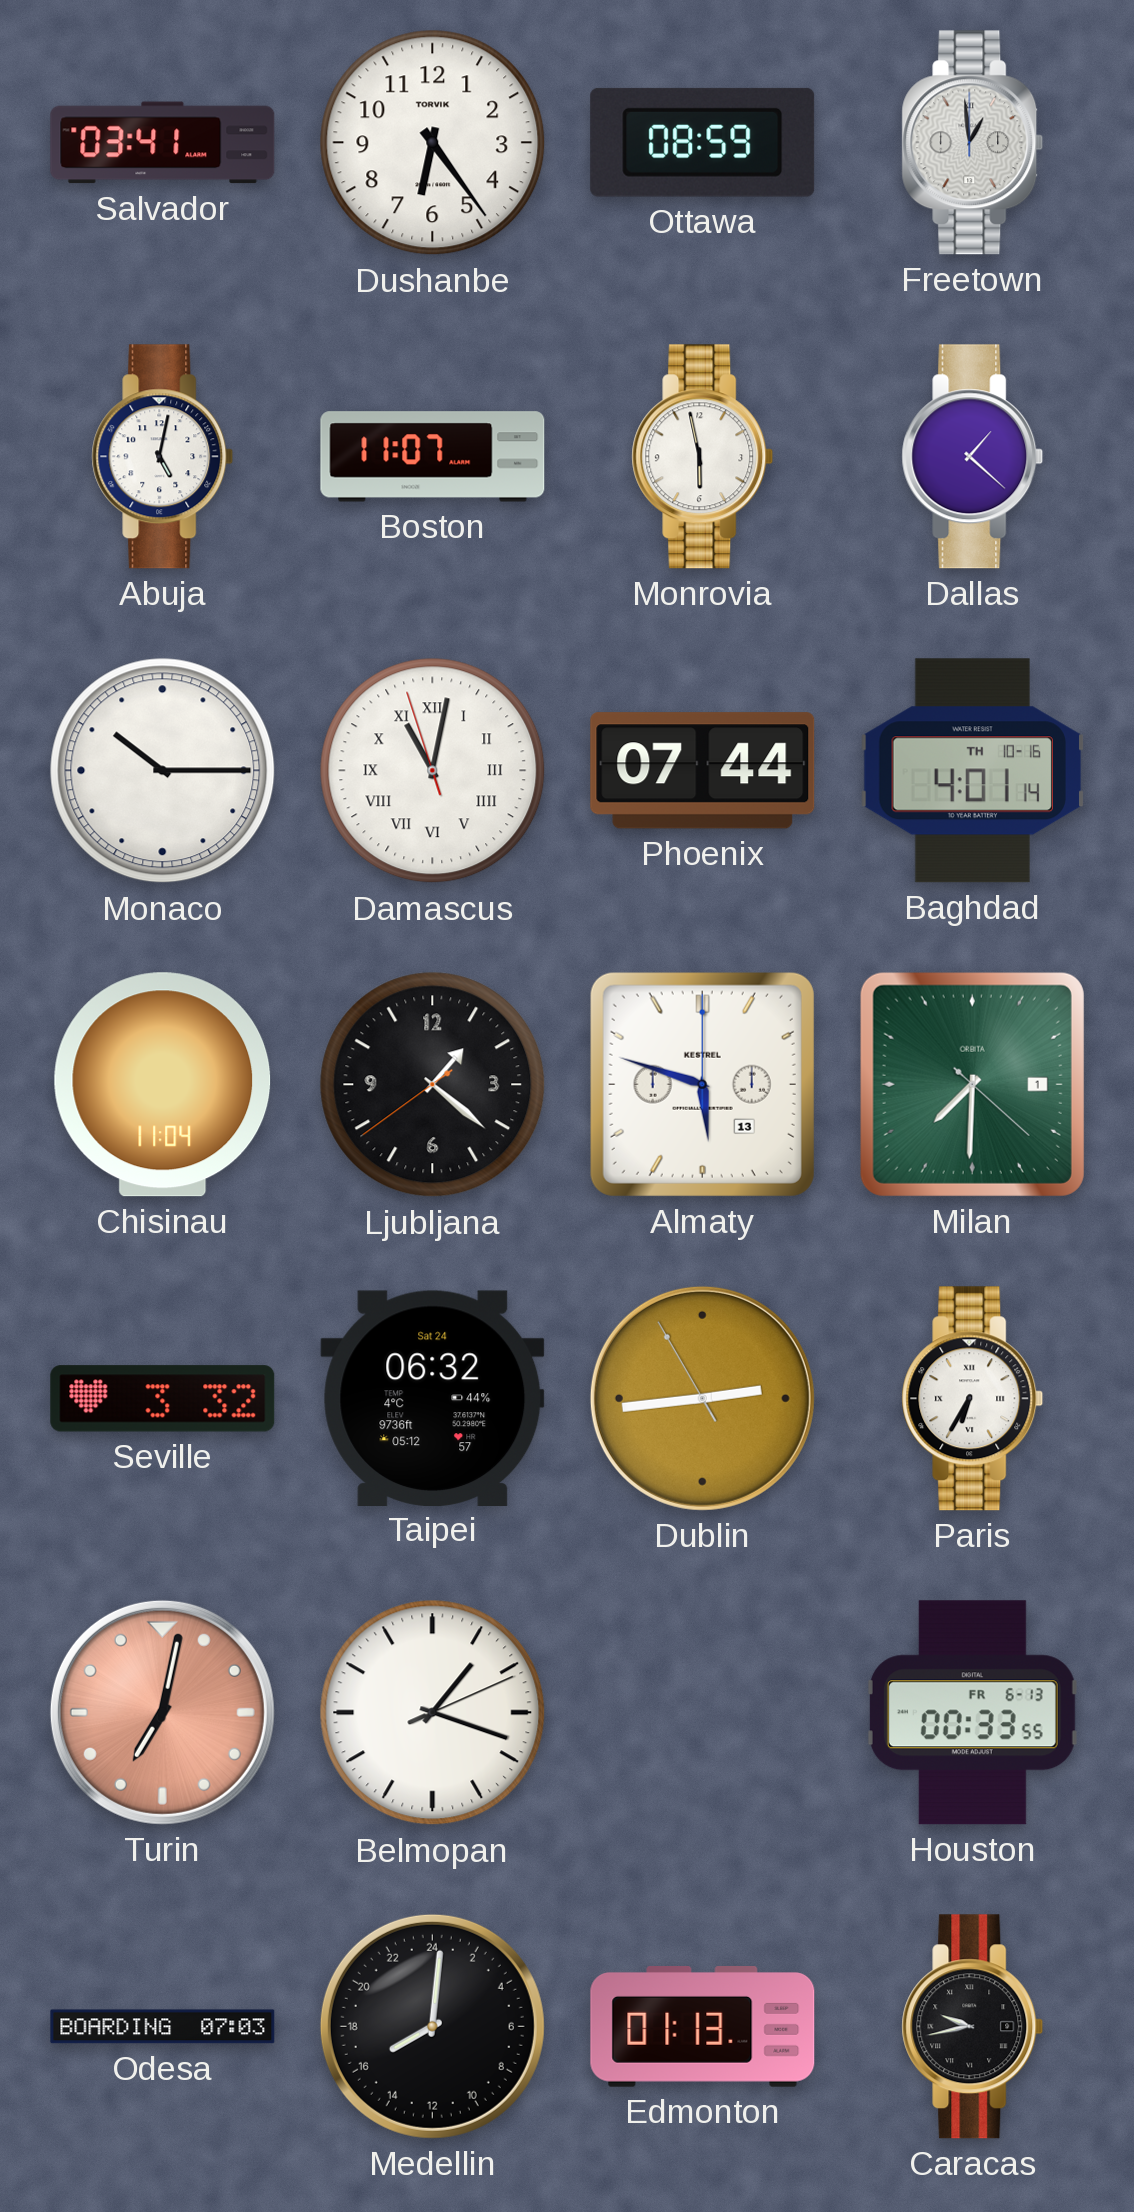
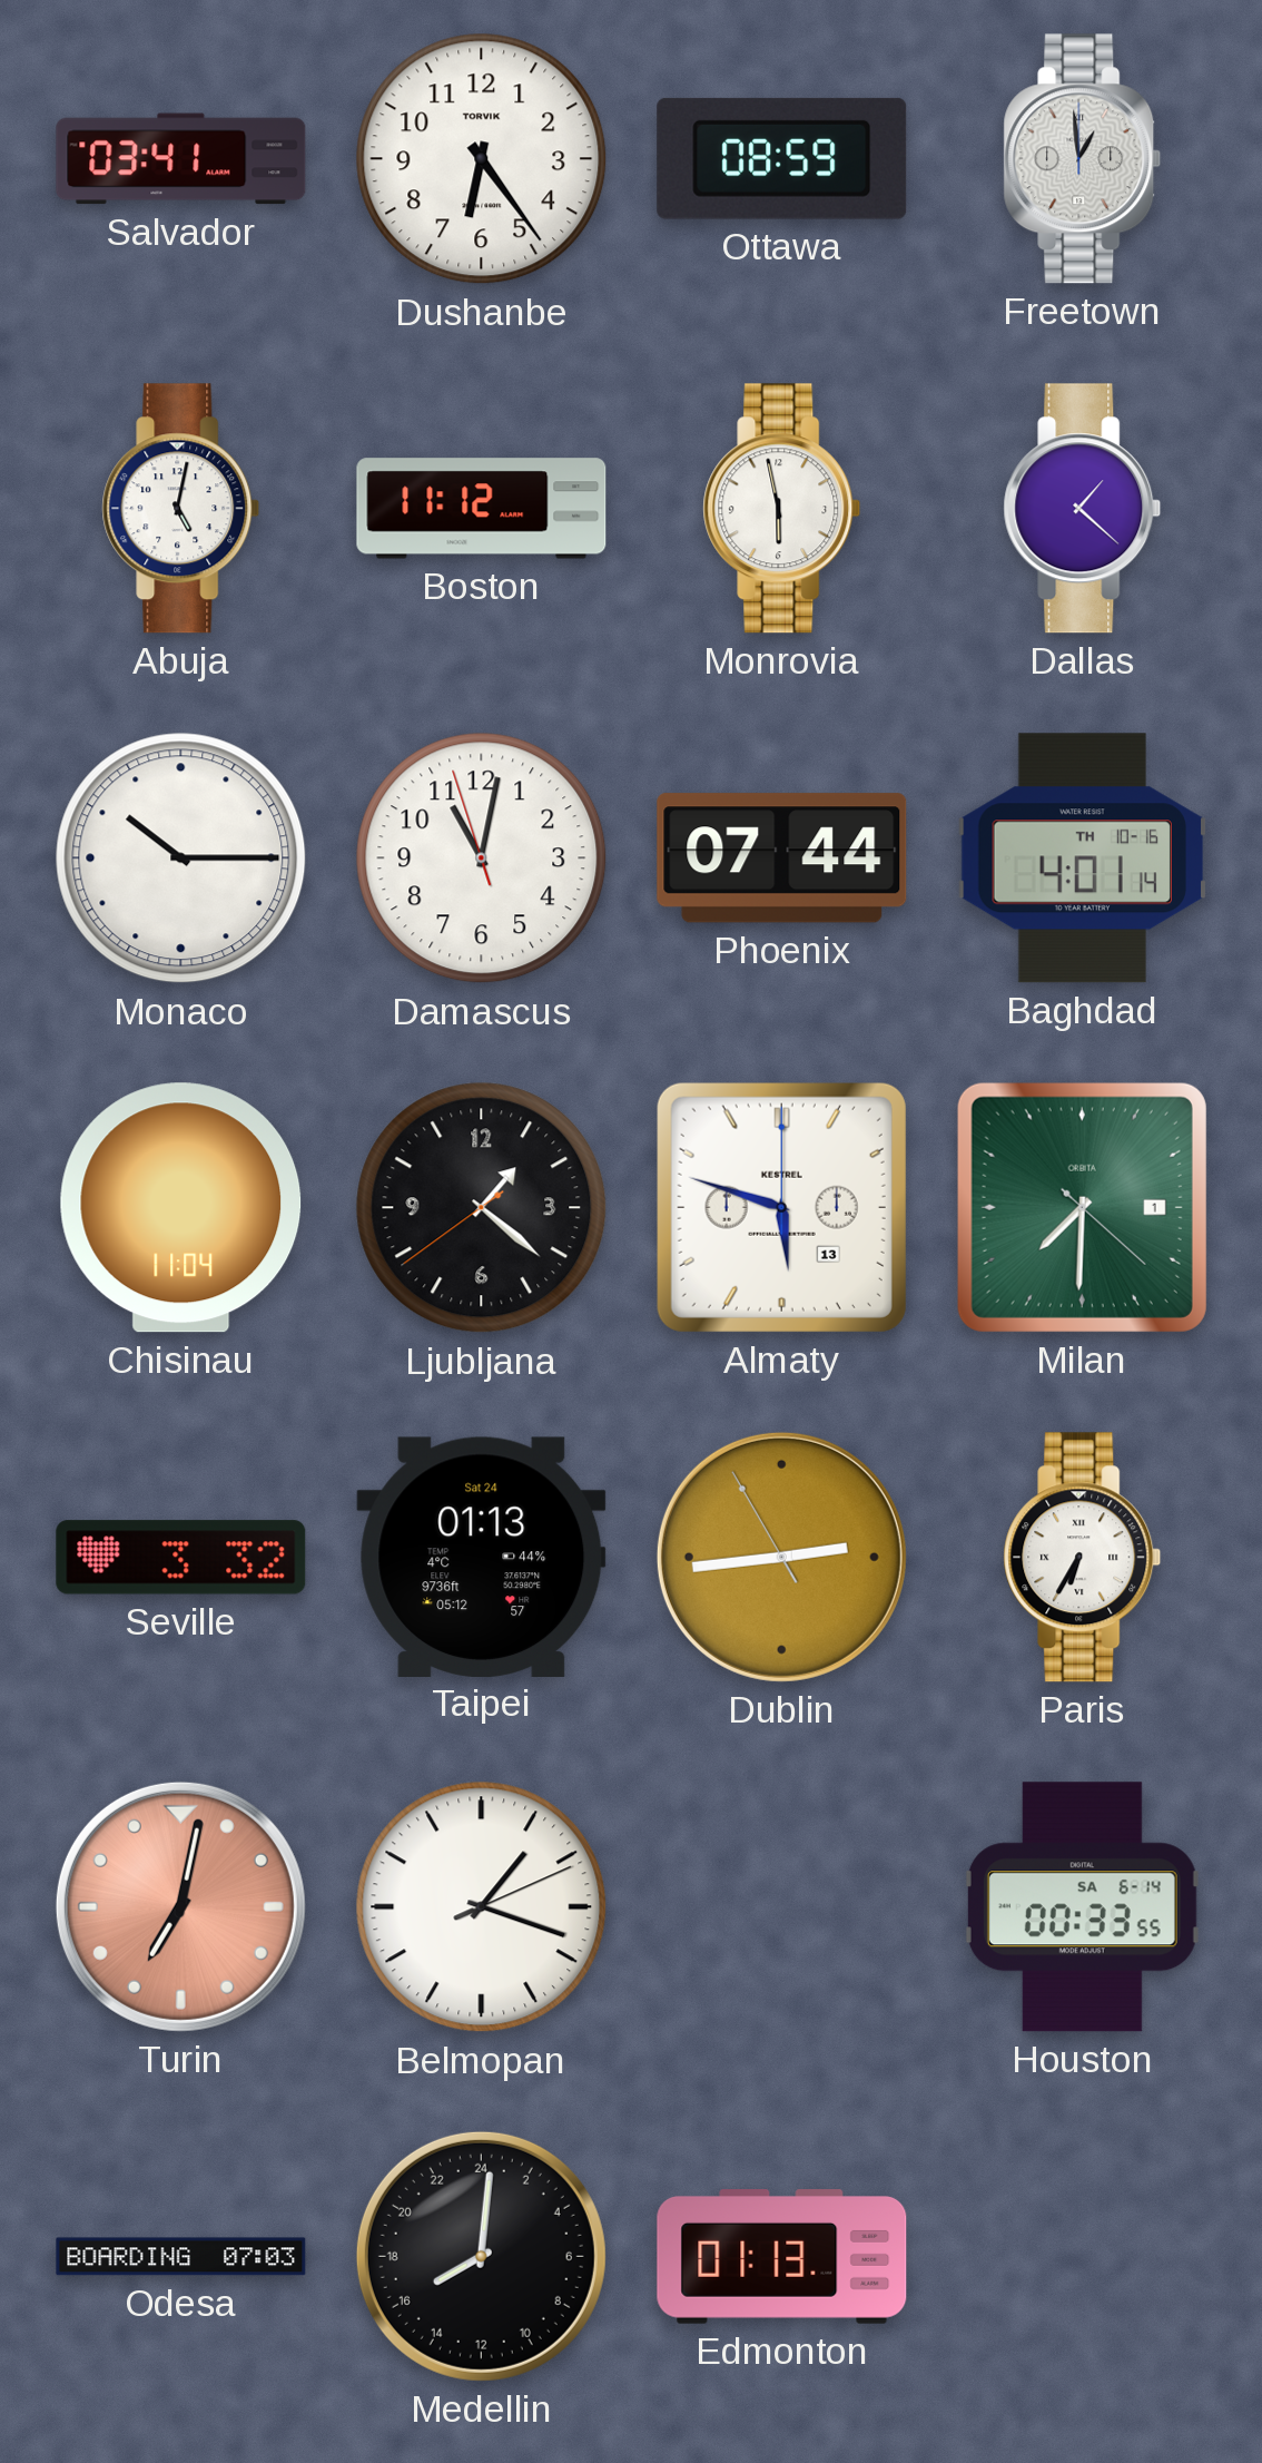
Boston: 11:07 -> 11:12
Damascus numerals: Roman -> Arabic
Taipei: 06:32 -> 01:13
Houston date: FR 6-13 -> SA 6-14
Caracas: 9:43 -> none
